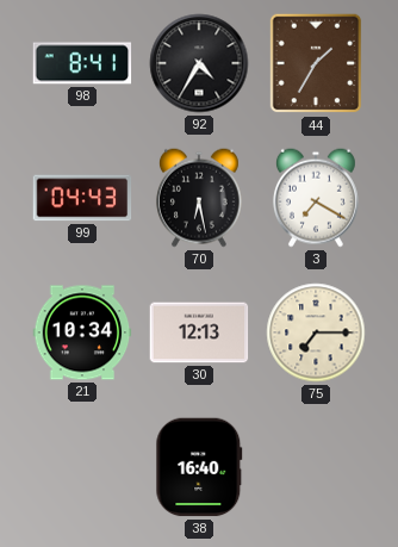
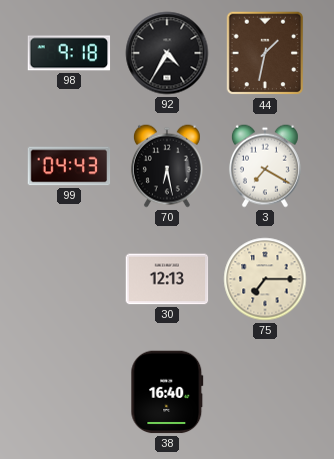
98: 8:41 -> 9:18
44: 1:35 -> 1:32
21: 10:34 -> none
